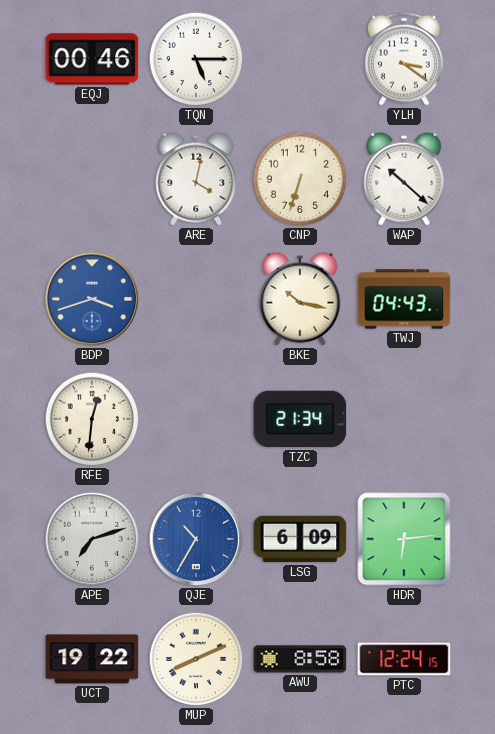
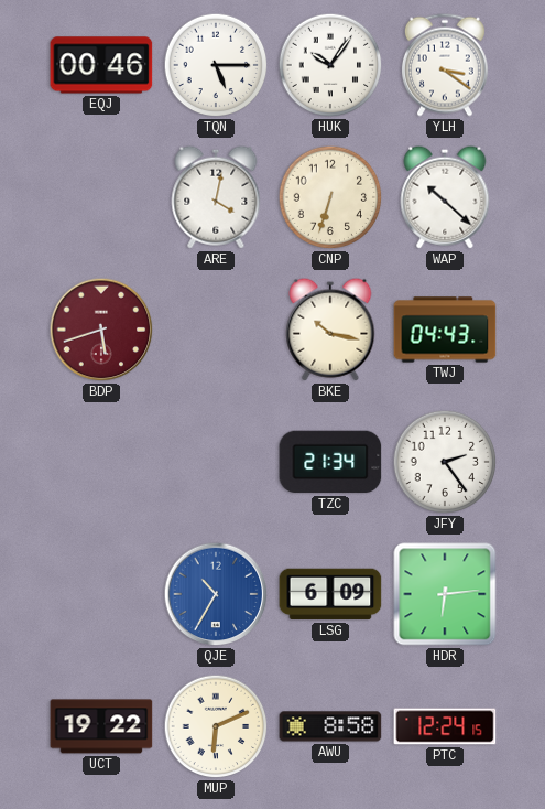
HUK: none -> 10:06
BDP: 3:42 -> 5:42
BDP dial: blue -> burgundy
RFE: 12:31 -> none
JFY: none -> 2:24
APE: 7:12 -> none
MUP: 8:11 -> 6:11
